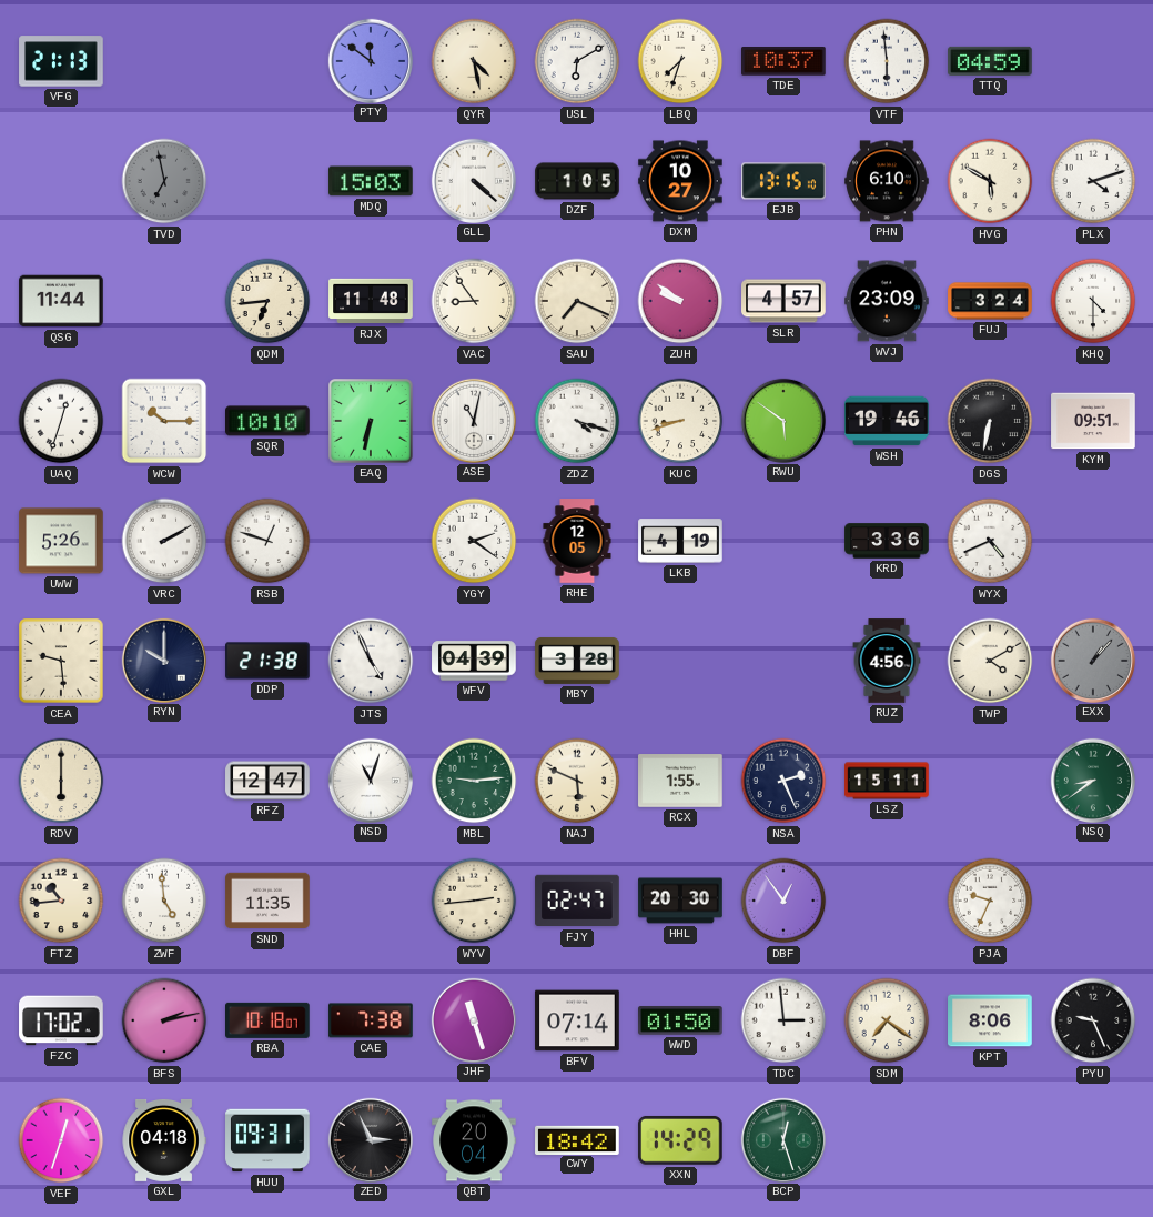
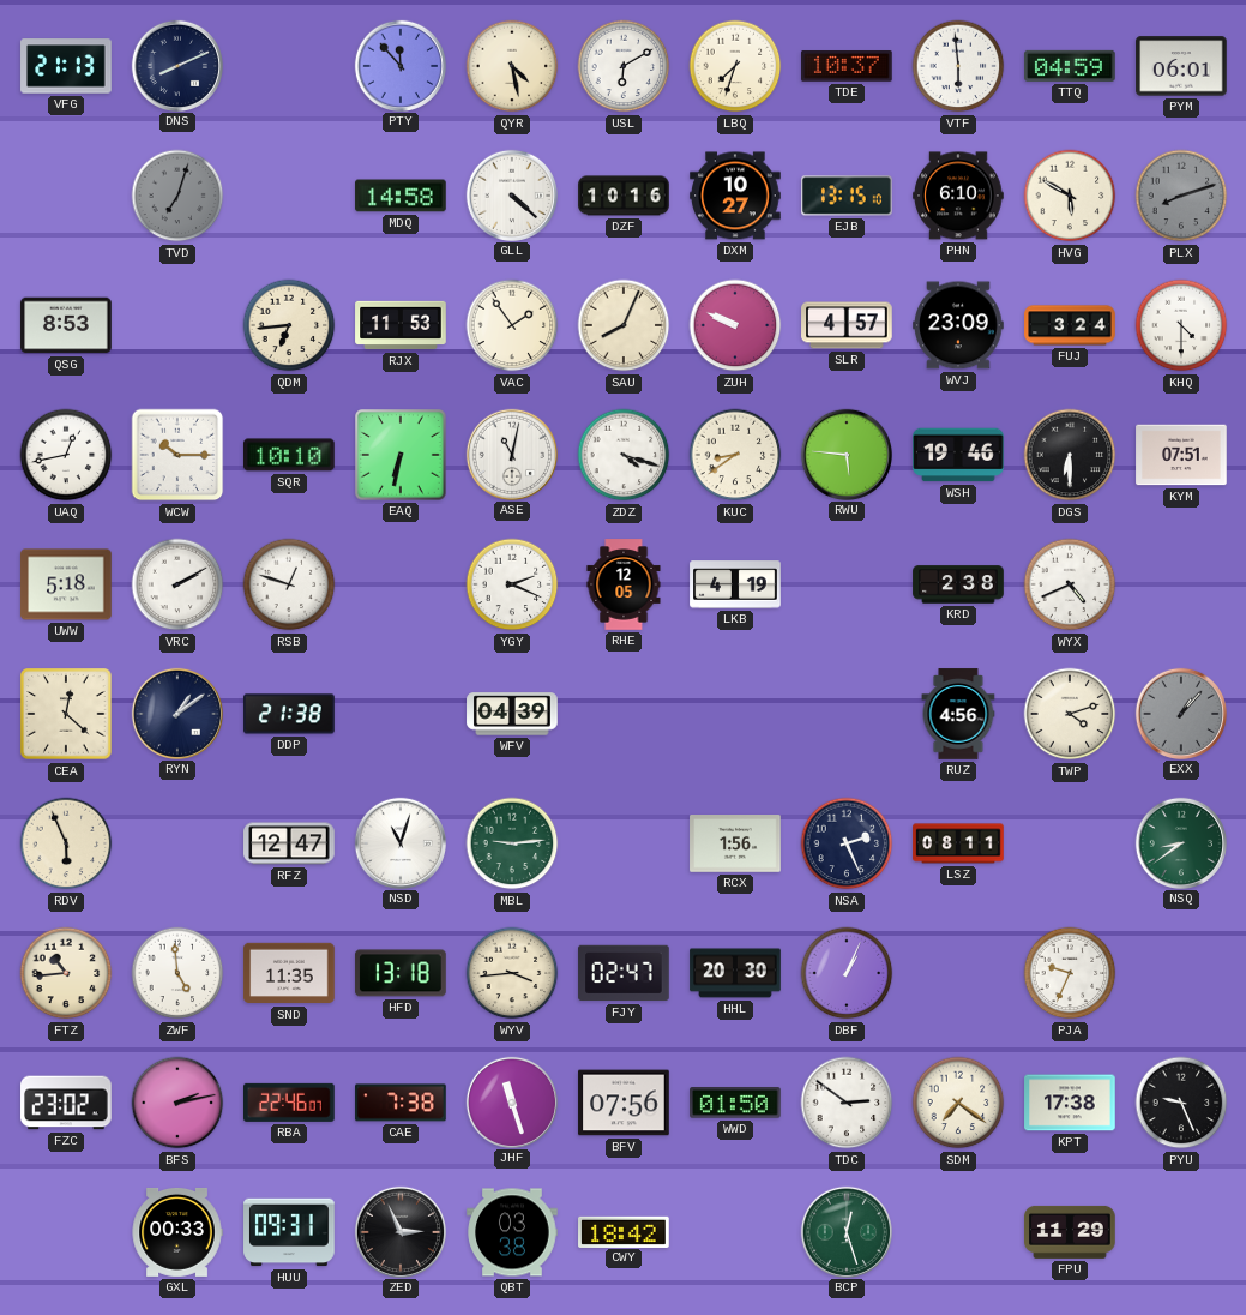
DNS: none -> 8:11
PTY: 11:51 -> 11:53
PYM: none -> 06:01
TVD: 6:58 -> 7:03
MDQ: 15:03 -> 14:58
DZF: 1:05 -> 10:16
PLX: 4:12 -> 8:12
PLX dial: white -> grey
QSG: 11:44 -> 8:53
RJX: 11:48 -> 11:53
VAC: 8:54 -> 1:54
SAU: 7:19 -> 8:04
ZUH: 9:51 -> 9:49
UAQ: 12:33 -> 12:43
KUC: 8:42 -> 8:39
RWU: 5:51 -> 5:46
DGS: 6:32 -> 6:30
KYM: 09:51 -> 07:51
UWW: 5:26 -> 5:18
YGY: 2:21 -> 2:19
KRD: 3:36 -> 2:38
CEA: 9:29 -> 12:22
RYN: 10:00 -> 1:09
JTS: 4:56 -> none
MBY: 3:28 -> none
TWP: 4:10 -> 4:12
RDV: 6:00 -> 5:56
NAJ: 5:49 -> none
RCX: 1:55 -> 1:56
LSZ: 15:11 -> 08:11
HFD: none -> 13:18
WYV: 2:44 -> 3:44
DBF: 12:54 -> 1:04
FZC: 17:02 -> 23:02
RBA: 10:18 -> 22:46
BFV: 07:14 -> 07:56
TDC: 2:59 -> 2:51
KPT: 8:06 -> 17:38
VEF: 12:33 -> none
GXL: 04:18 -> 00:33
QBT: 20:04 -> 03:38
XXN: 14:29 -> none
FPU: none -> 11:29
